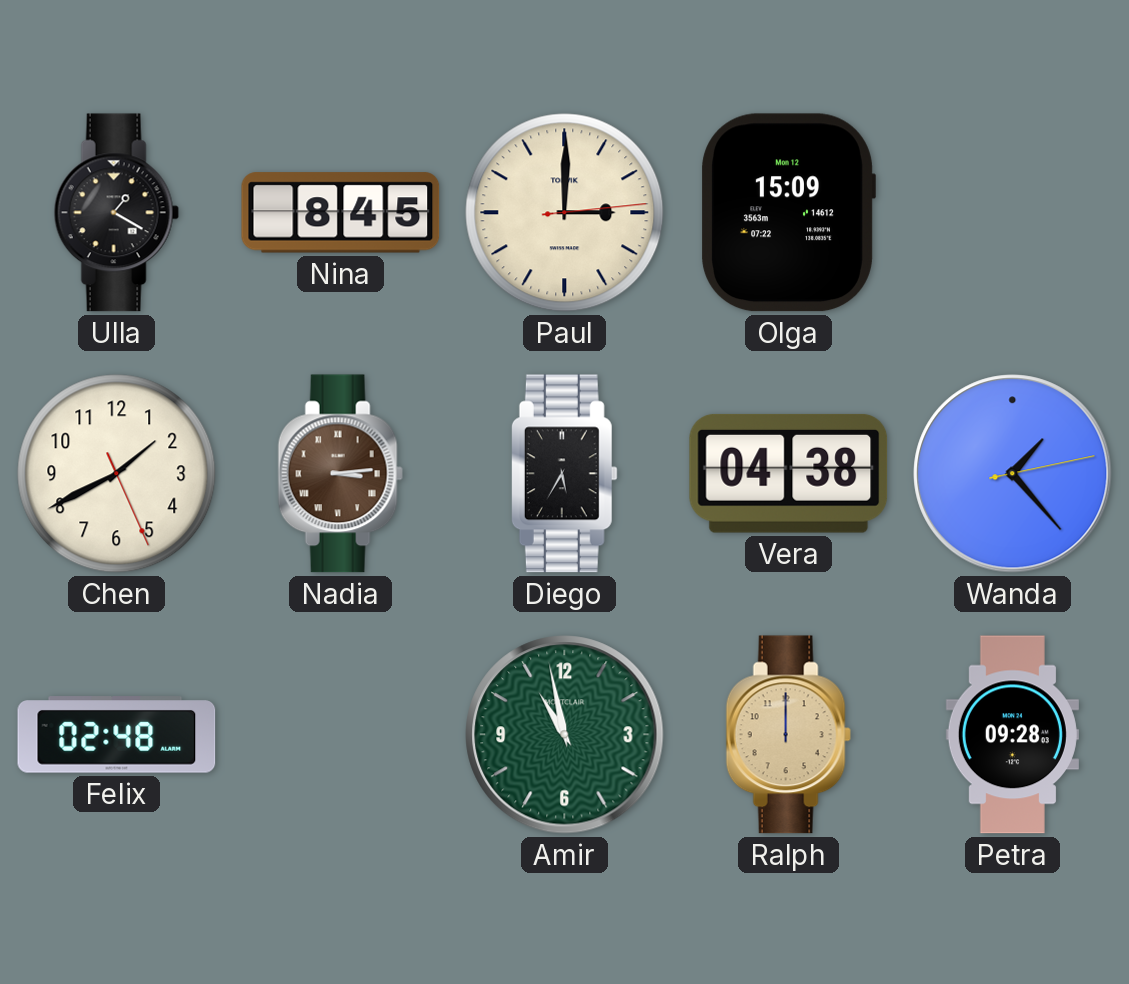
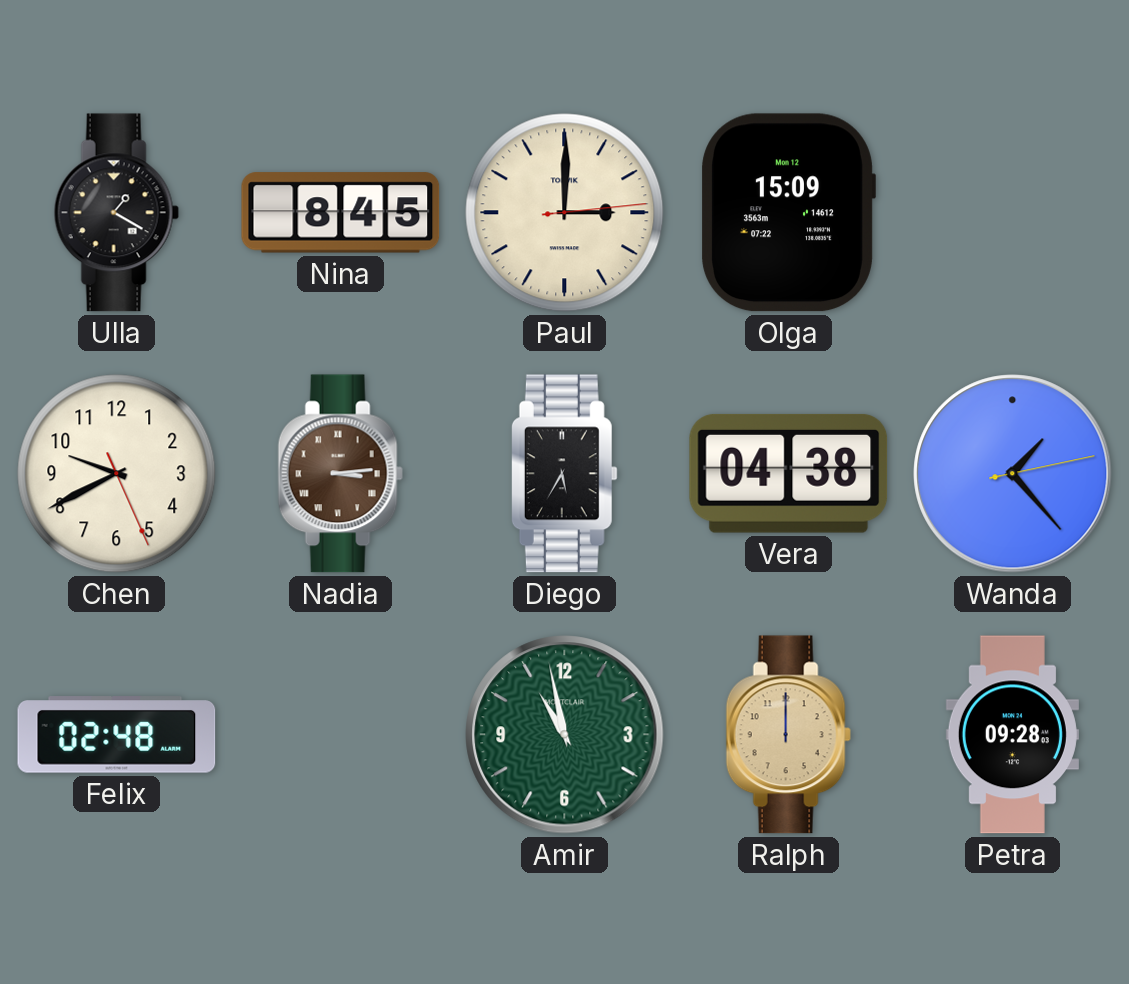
Chen: 1:40 -> 9:40
